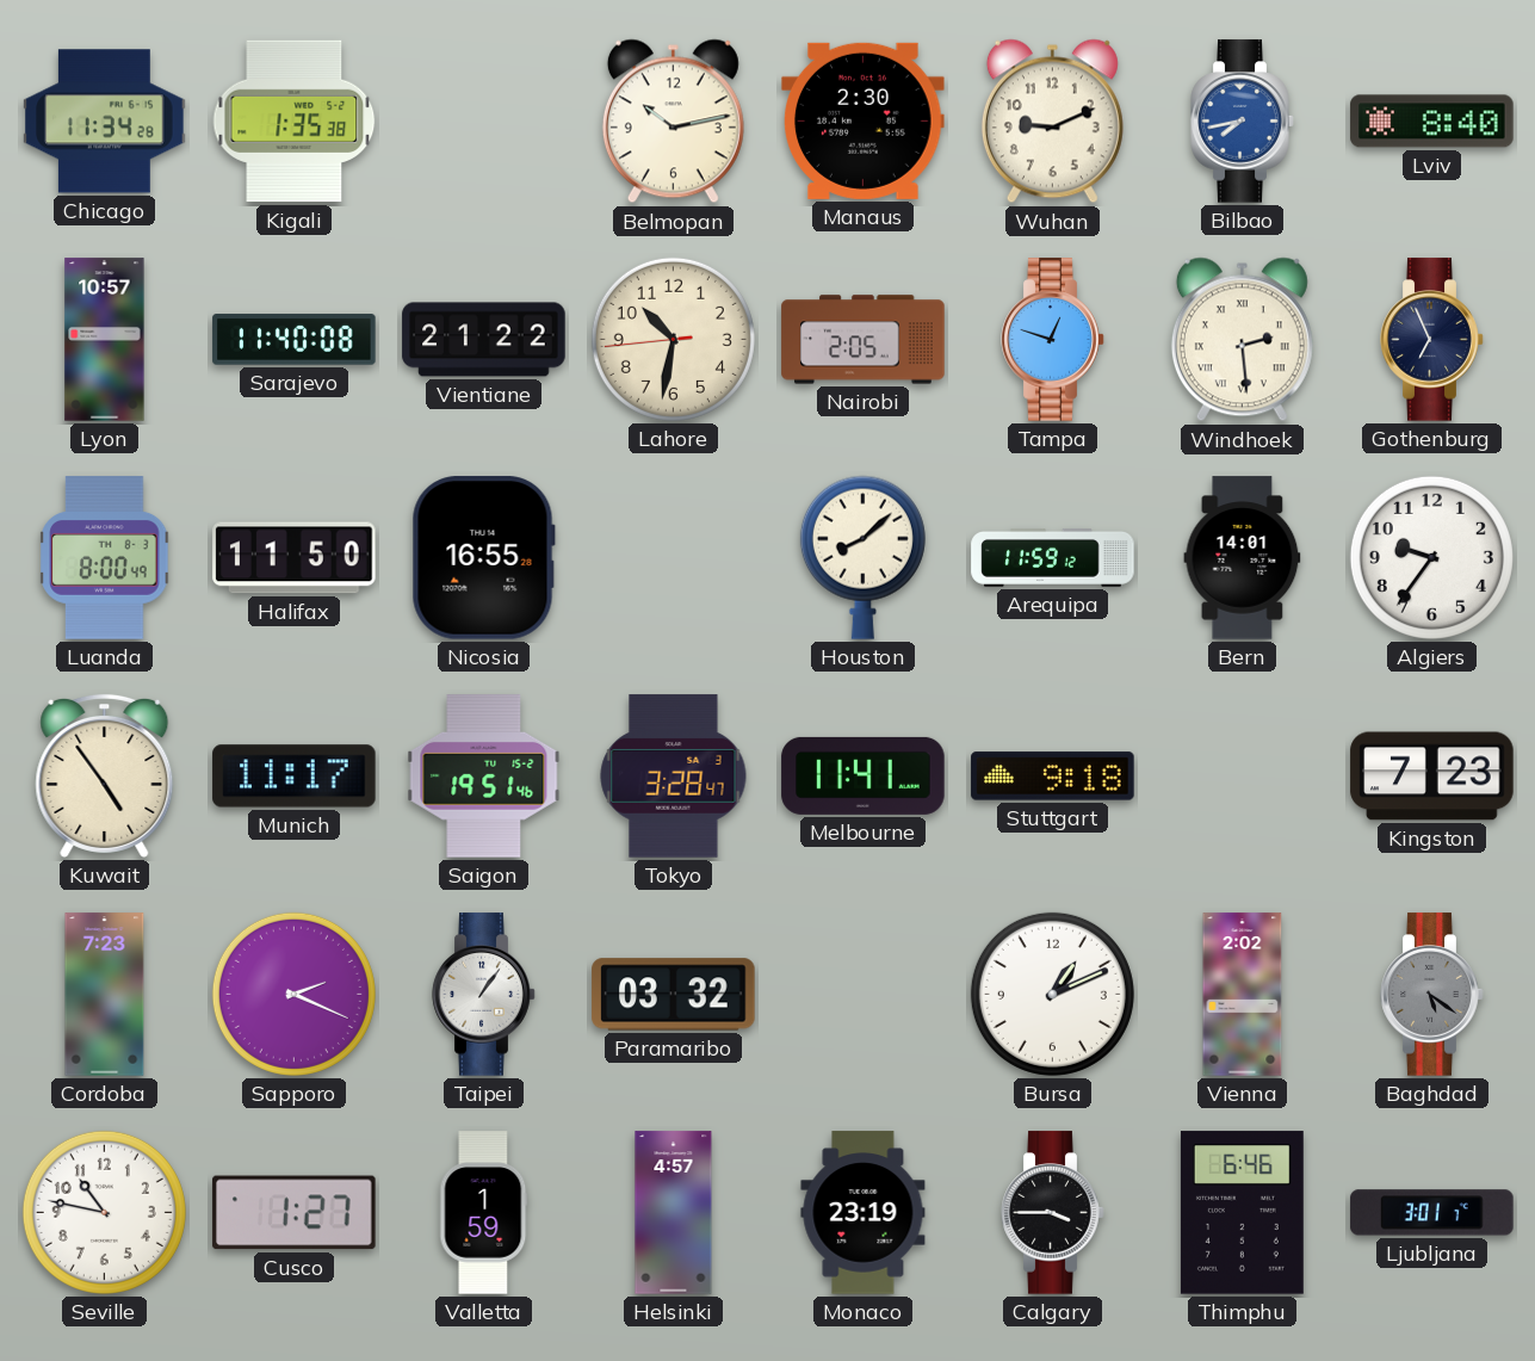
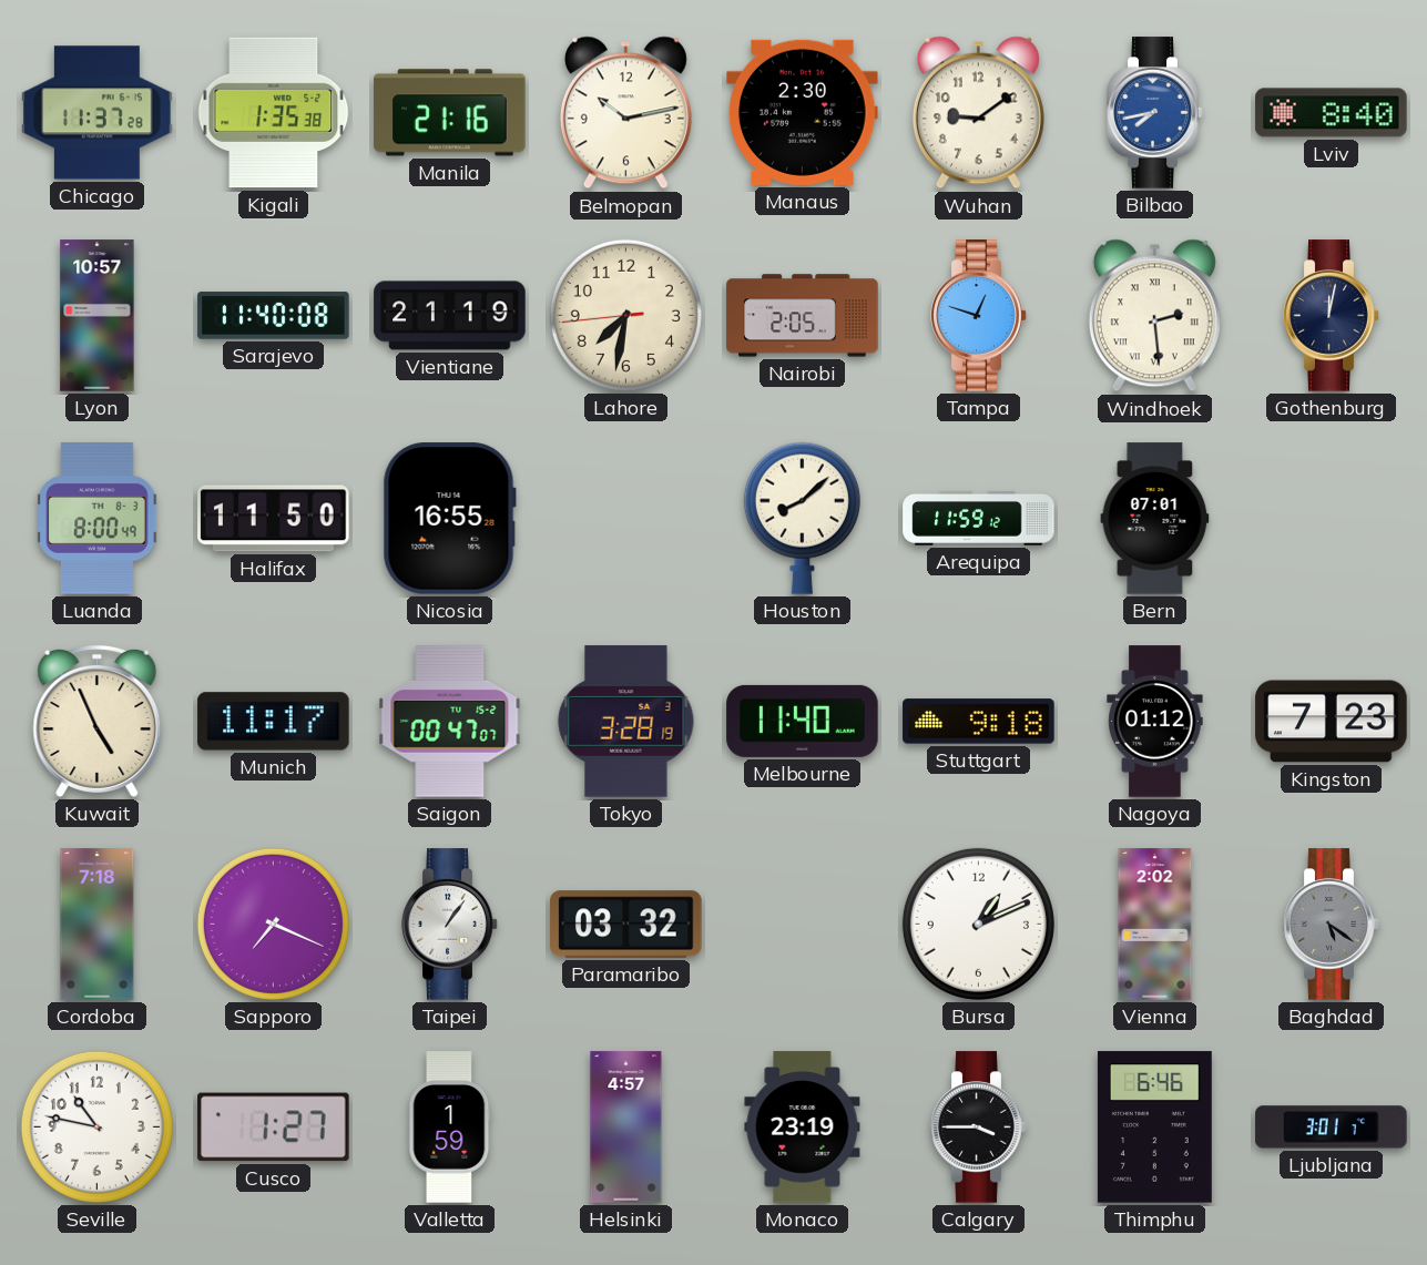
Chicago: 11:34 -> 11:37
Manila: none -> 21:16
Wuhan: 9:11 -> 9:09
Vientiane: 21:22 -> 21:19
Lahore: 10:31 -> 7:31
Gothenburg: 6:56 -> 12:02
Bern: 14:01 -> 07:01
Algiers: 9:36 -> none
Kuwait: 4:54 -> 4:56
Saigon: 19:51 -> 00:47
Tokyo: 3:28:47 -> 3:28:19
Melbourne: 11:41 -> 11:40
Nagoya: none -> 01:12
Cordoba: 7:23 -> 7:18
Sapporo: 2:19 -> 7:19
